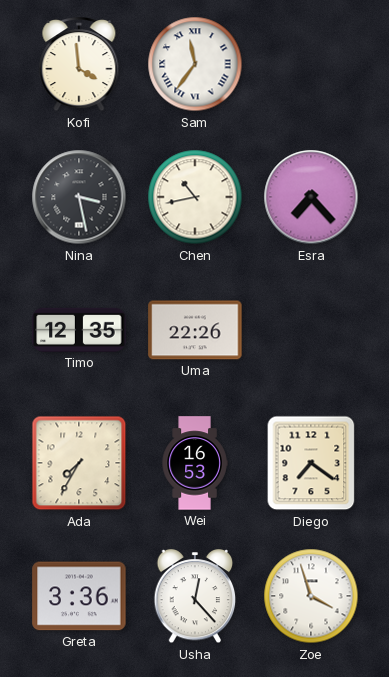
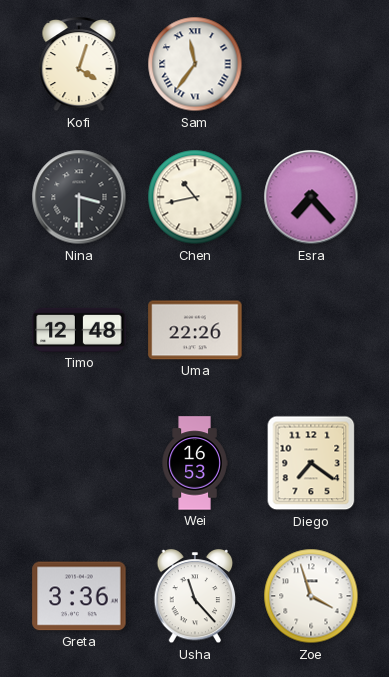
Kofi: 3:59 -> 4:03
Nina: 3:28 -> 3:30
Timo: 12:35 -> 12:48
Ada: 7:35 -> none
Usha: 12:23 -> 11:23
